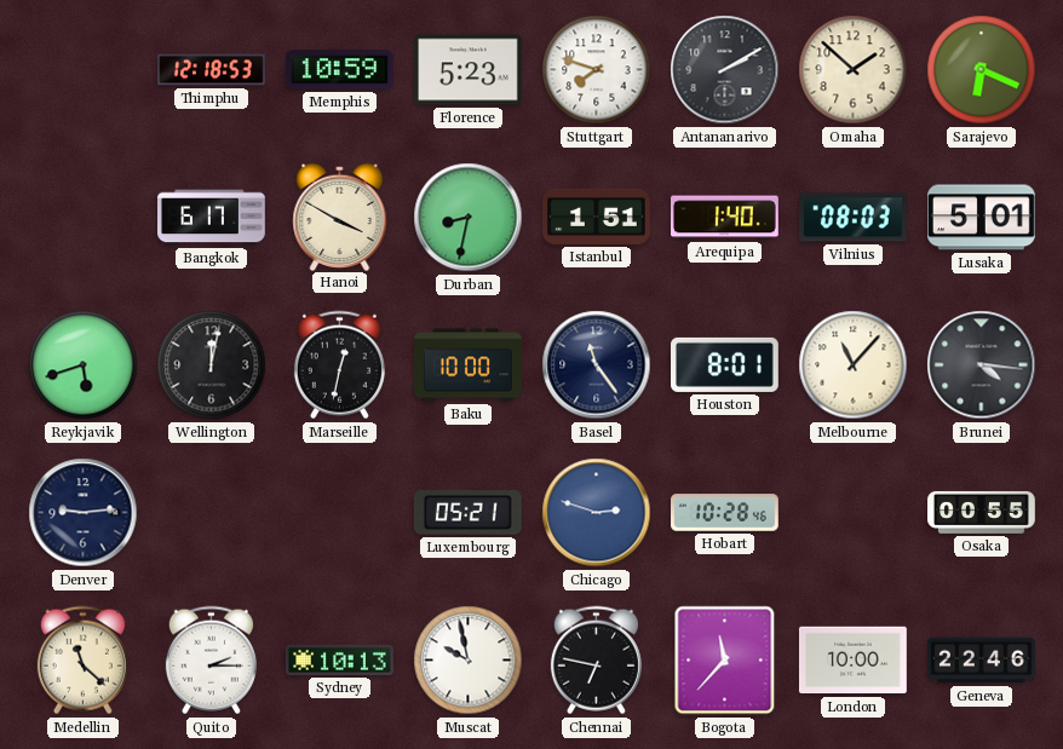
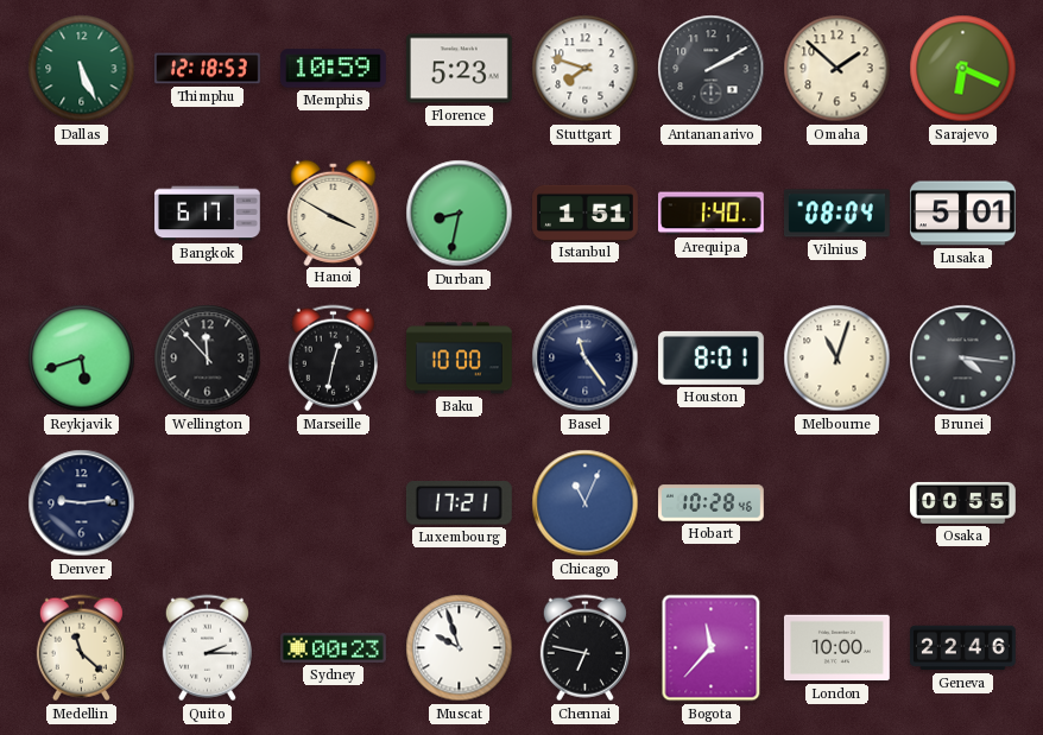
Dallas: none -> 5:26
Vilnius: 08:03 -> 08:04
Wellington: 12:02 -> 11:53
Melbourne: 11:07 -> 11:03
Luxembourg: 05:21 -> 17:21
Chicago: 2:48 -> 11:04
Sydney: 10:13 -> 00:23
Muscat: 9:58 -> 9:57
